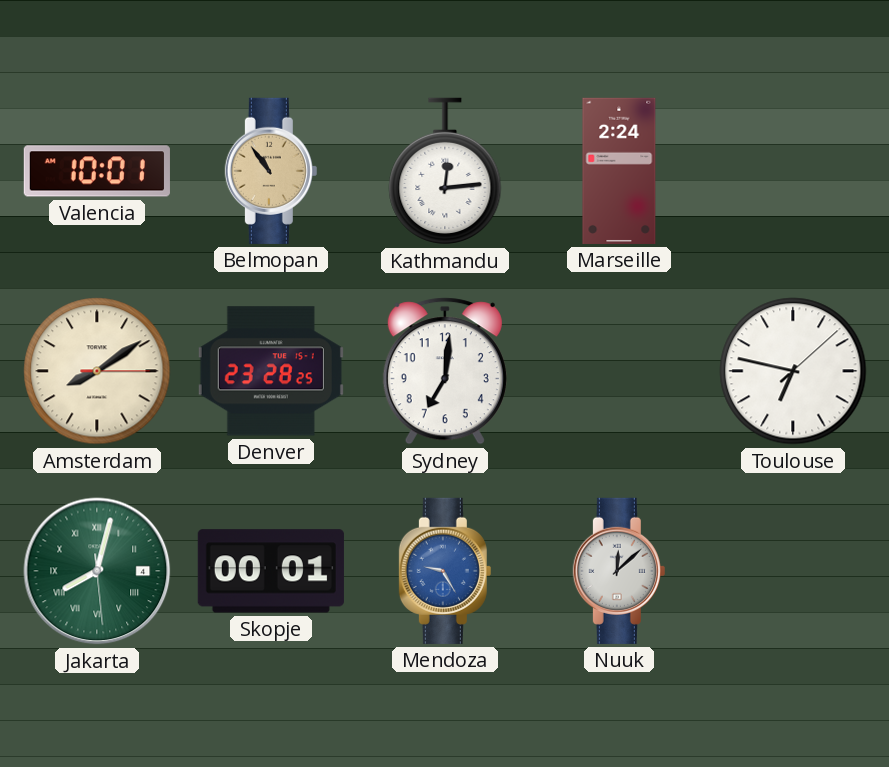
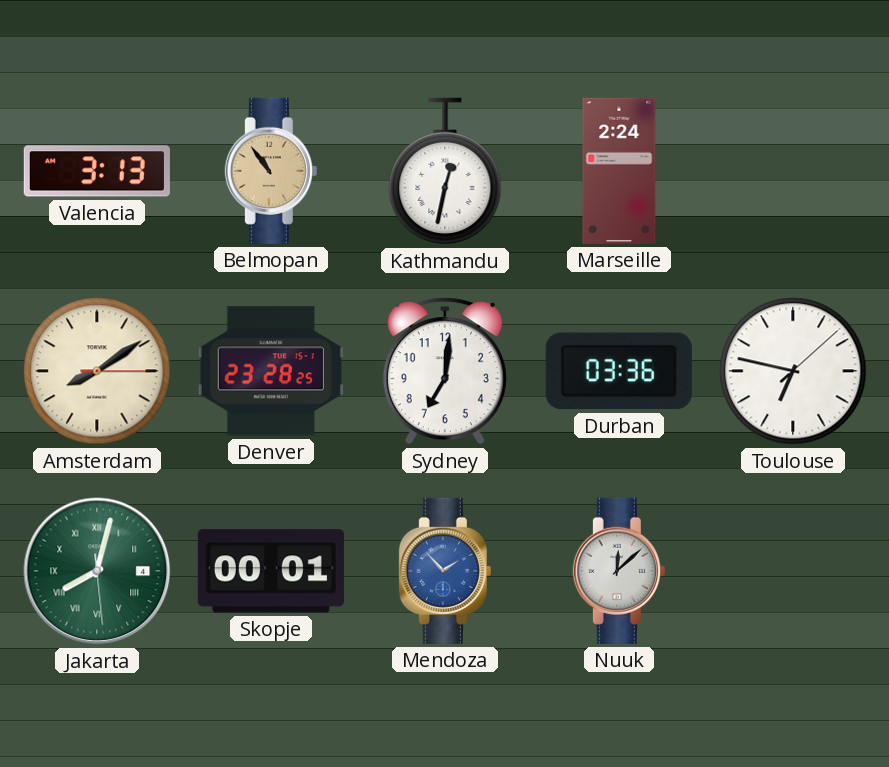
Valencia: 10:01 -> 3:13
Kathmandu: 12:14 -> 12:32
Durban: none -> 03:36
Mendoza: 9:25 -> 1:53
